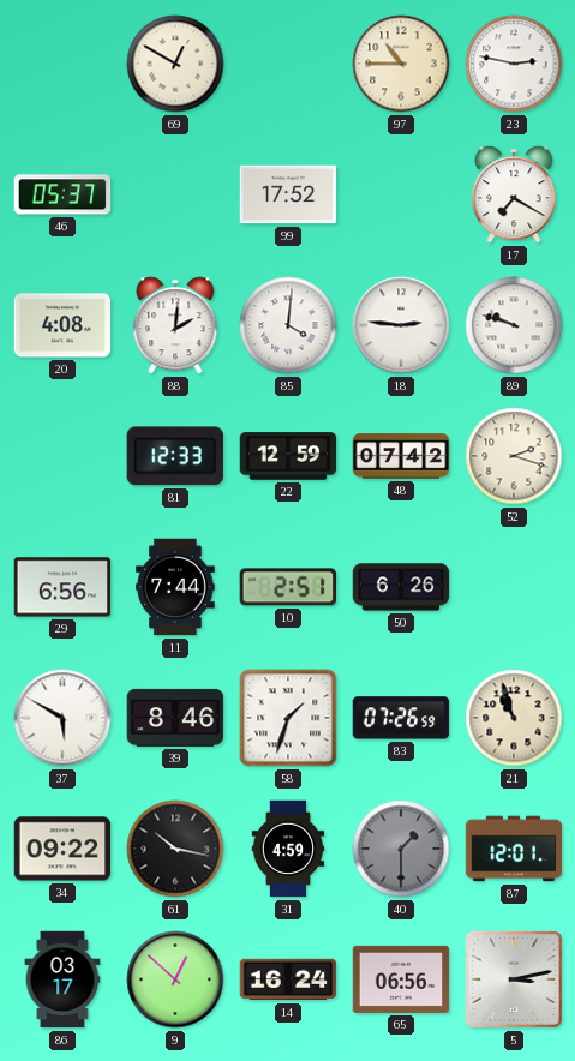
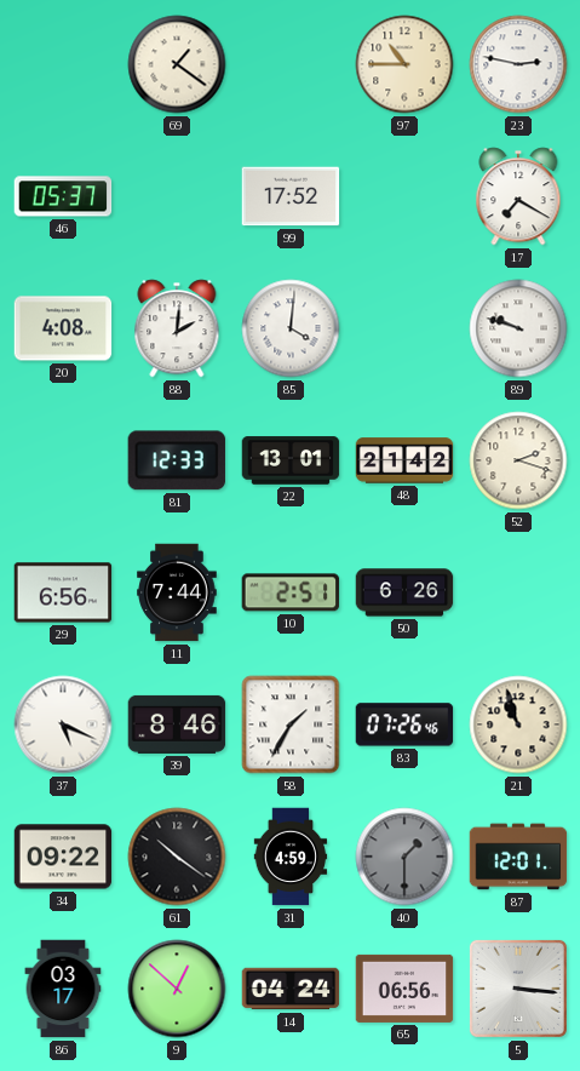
69: 12:50 -> 1:21
18: 2:46 -> none
22: 12:59 -> 13:01
48: 07:42 -> 21:42
37: 5:50 -> 5:19
58: 1:33 -> 1:35
83: 07:26:59 -> 07:26:46
61: 10:17 -> 10:21
14: 16:24 -> 04:24
5: 3:13 -> 3:16
